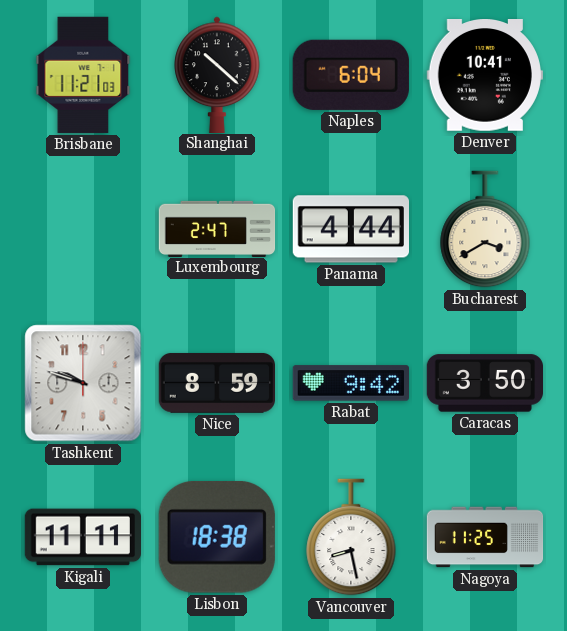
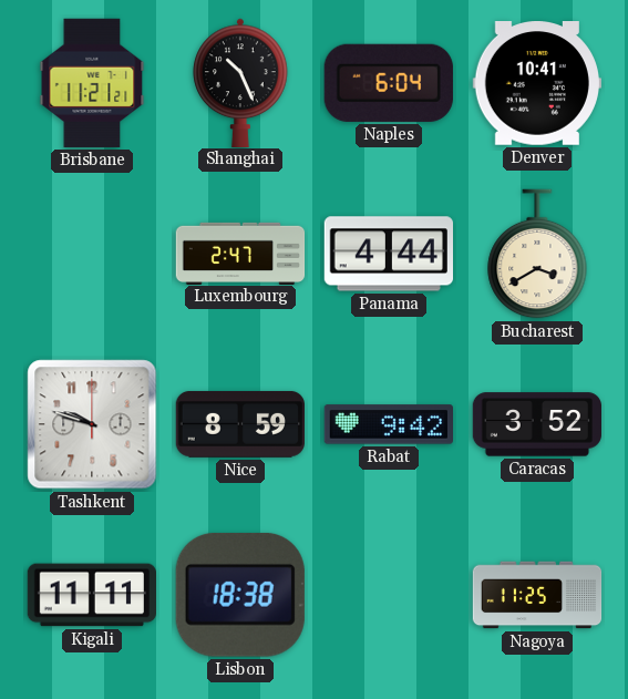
Brisbane: 11:21:03 -> 11:21:21
Shanghai: 10:22 -> 10:26
Caracas: 3:50 -> 3:52
Vancouver: 8:28 -> none
